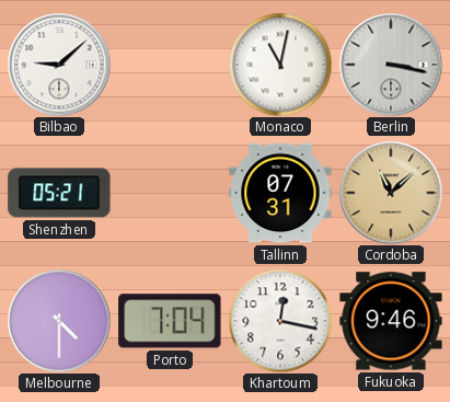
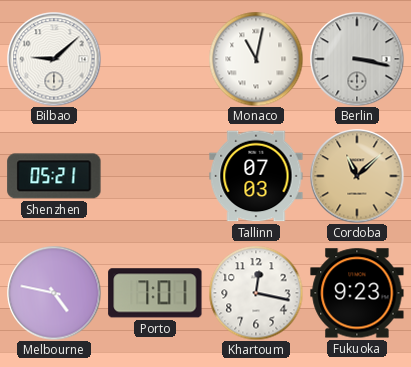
Tallinn: 07:31 -> 07:03
Melbourne: 4:30 -> 4:47
Porto: 7:04 -> 7:01
Fukuoka: 9:46 -> 9:23
